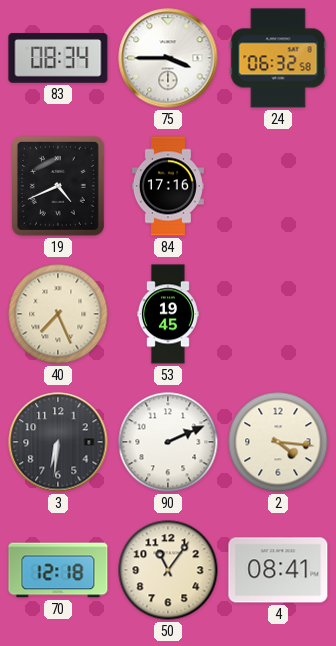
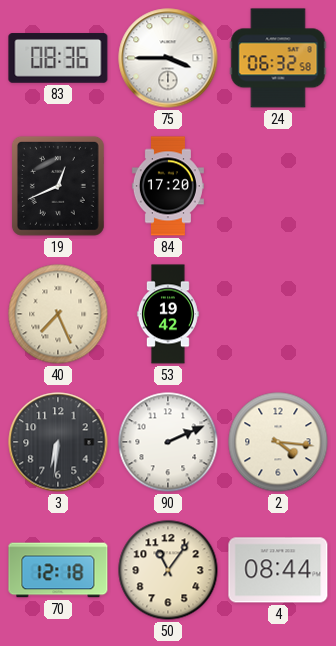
83: 08:34 -> 08:36
19: 4:41 -> 12:41
84: 17:16 -> 17:20
53: 19:45 -> 19:42
4: 08:41 -> 08:44
